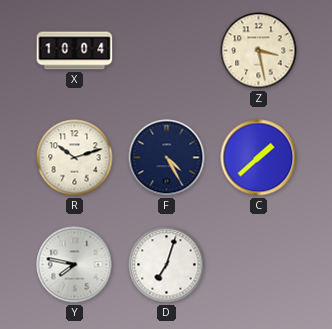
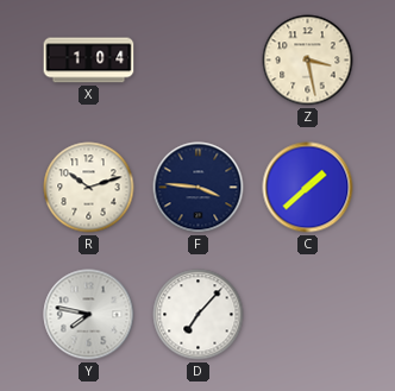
X: 10:04 -> 1:04
F: 4:25 -> 3:46
D: 7:03 -> 7:07
